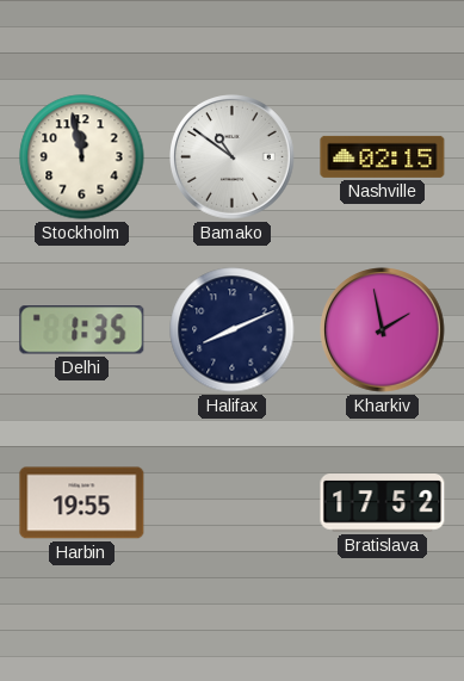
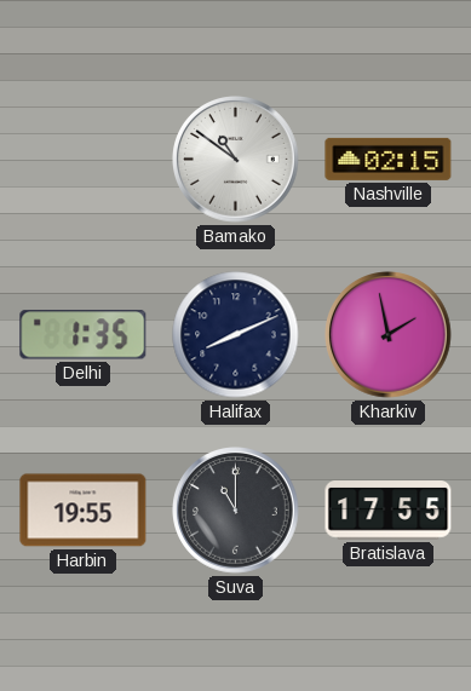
Stockholm: 11:58 -> none
Suva: none -> 11:00
Bratislava: 17:52 -> 17:55
